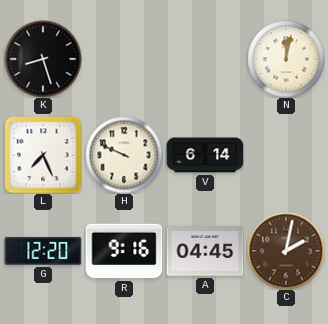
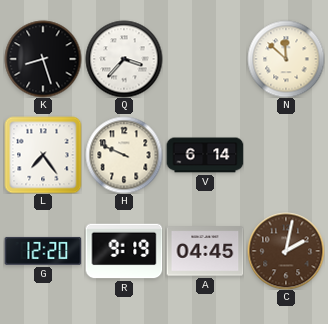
Q: none -> 3:37
N: 12:02 -> 11:52
L: 7:26 -> 7:24
R: 9:16 -> 9:19
